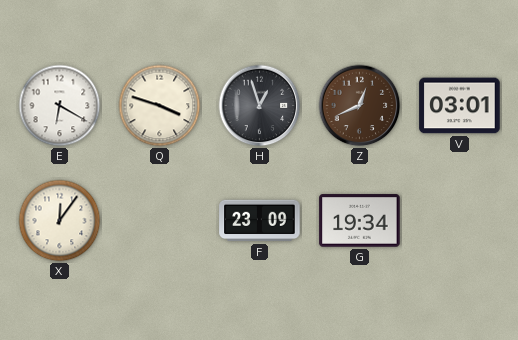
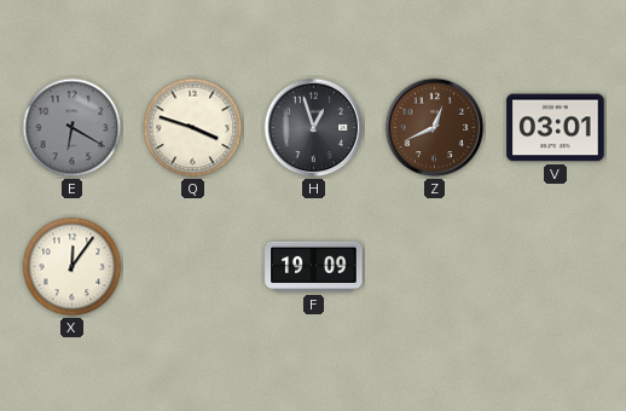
E dial: white -> grey
F: 23:09 -> 19:09
G: 19:34 -> none
